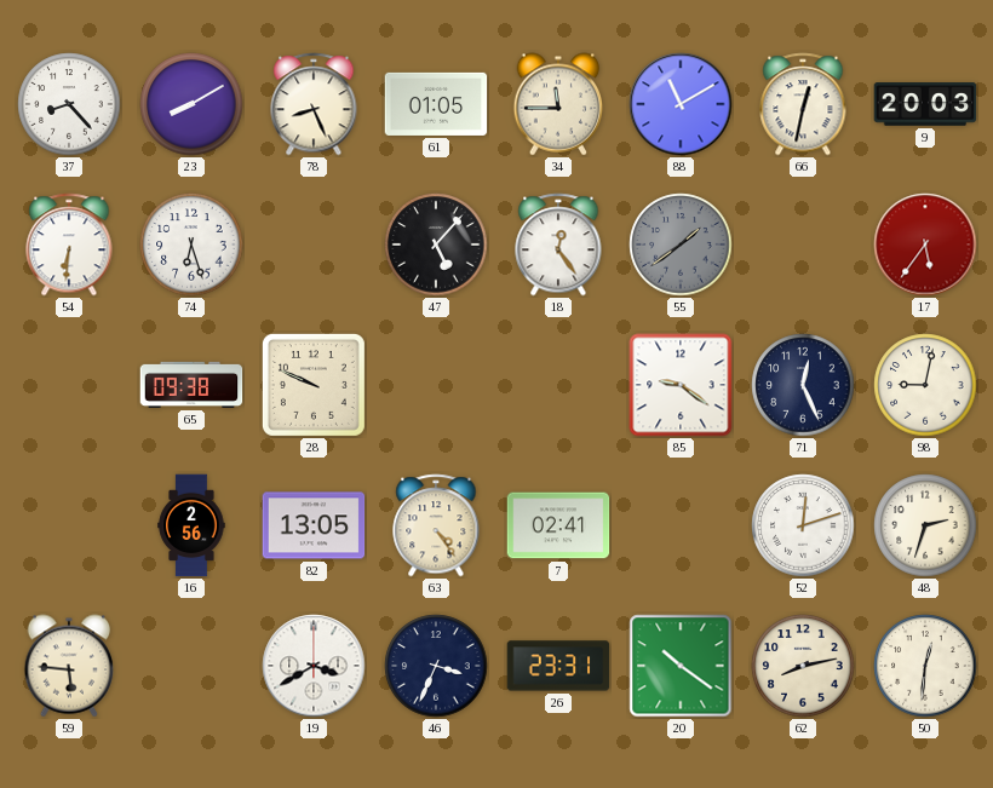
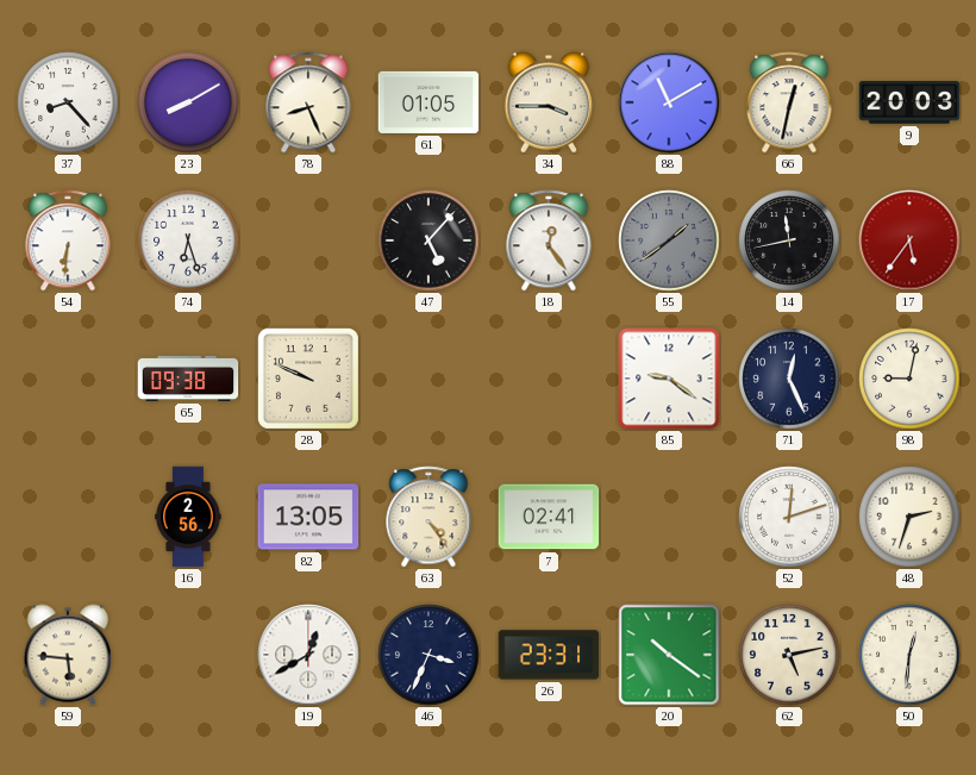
34: 11:45 -> 3:45
14: none -> 11:43
19: 3:40 -> 12:40
62: 8:13 -> 5:13
